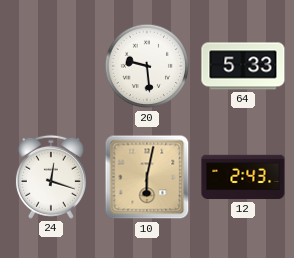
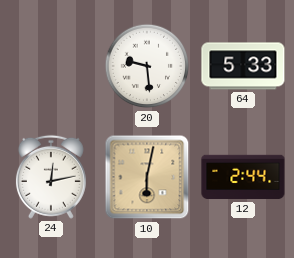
24: 12:18 -> 12:13
12: 2:43 -> 2:44
